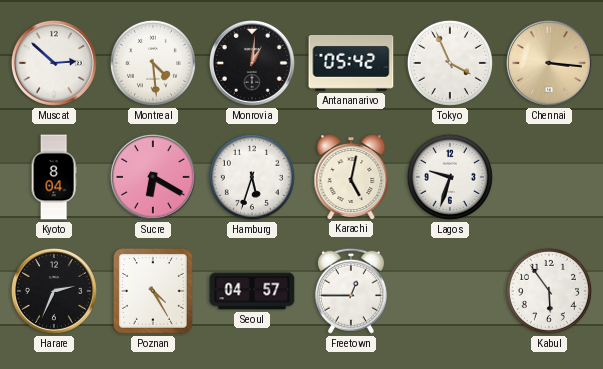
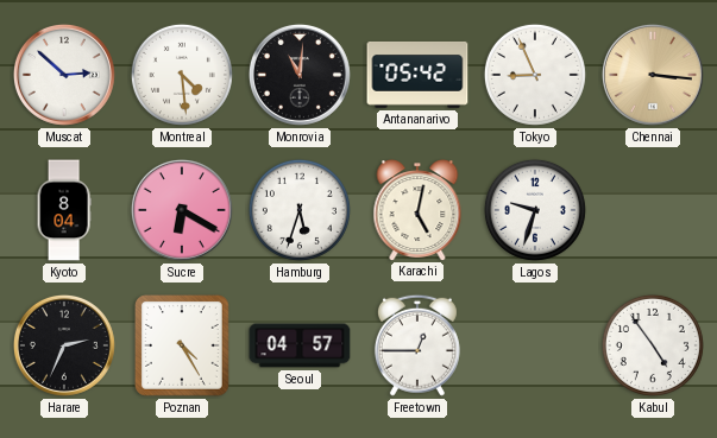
Monrovia: 1:01 -> 11:01
Tokyo: 3:56 -> 8:56
Kabul: 5:54 -> 4:54
